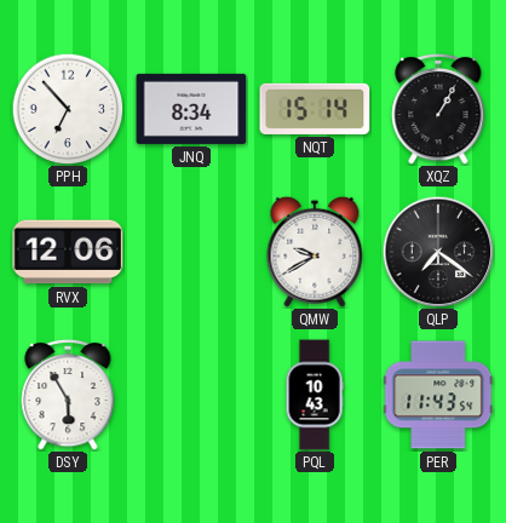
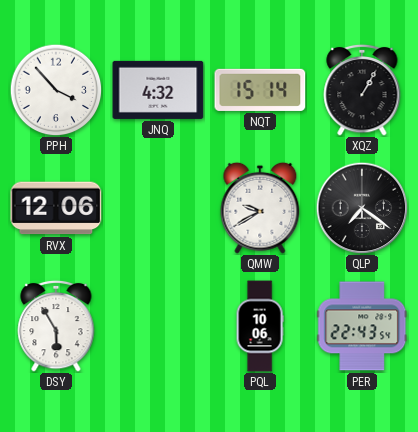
PPH: 6:53 -> 3:53
JNQ: 8:34 -> 4:32
PQL: 10:43 -> 10:06
PER: 11:43 -> 22:43
